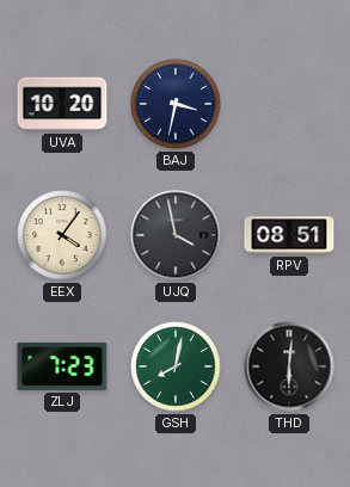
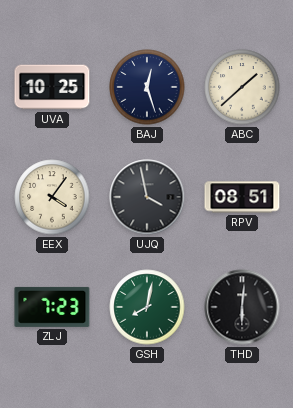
UVA: 10:20 -> 10:25
BAJ: 3:32 -> 12:27
ABC: none -> 1:38
